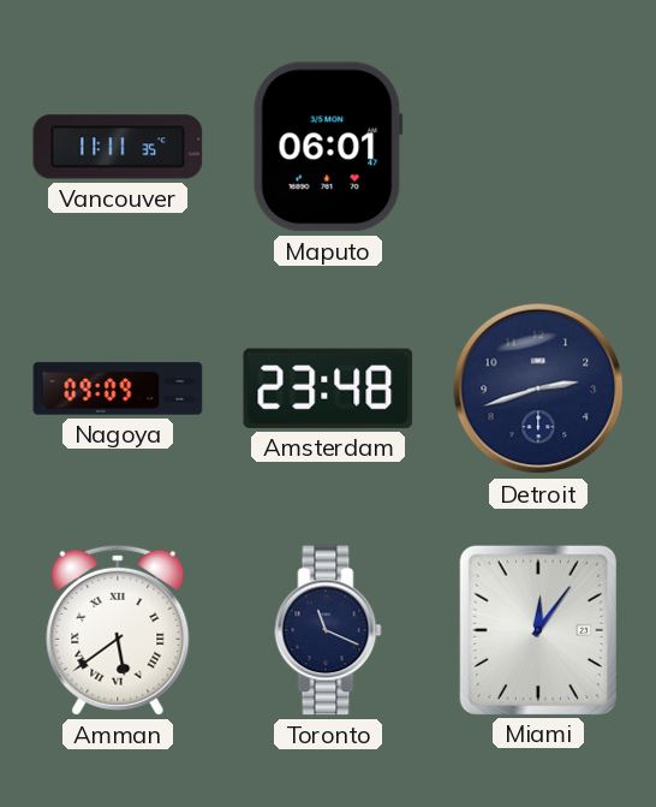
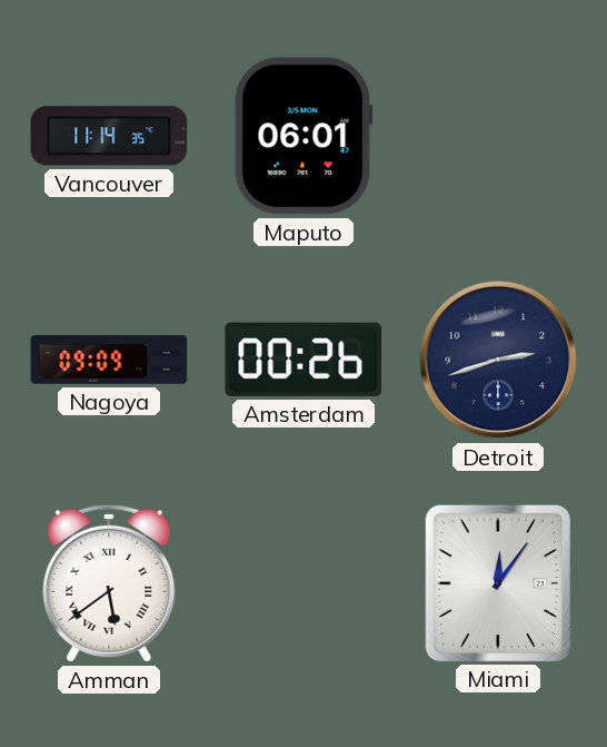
Vancouver: 11:11 -> 11:14
Amsterdam: 23:48 -> 00:26
Toronto: 11:19 -> none
